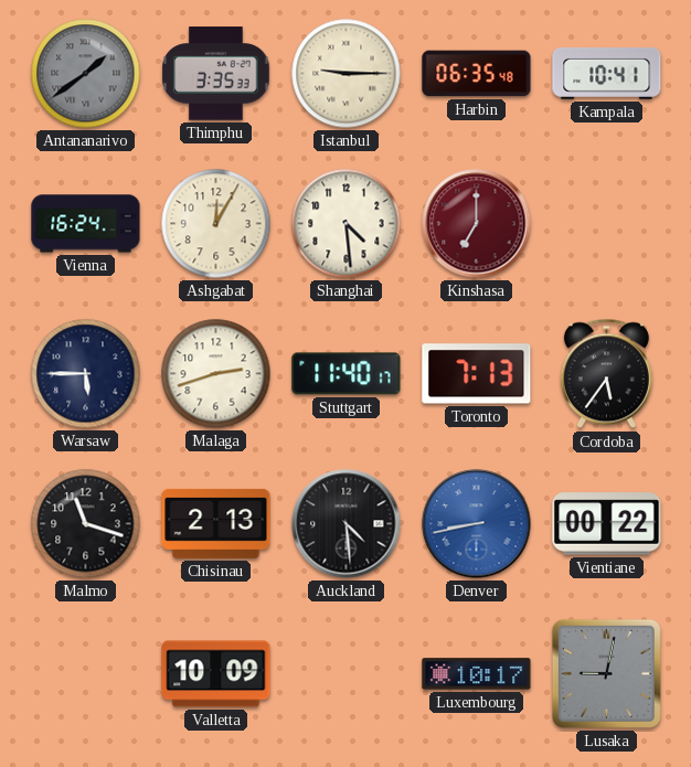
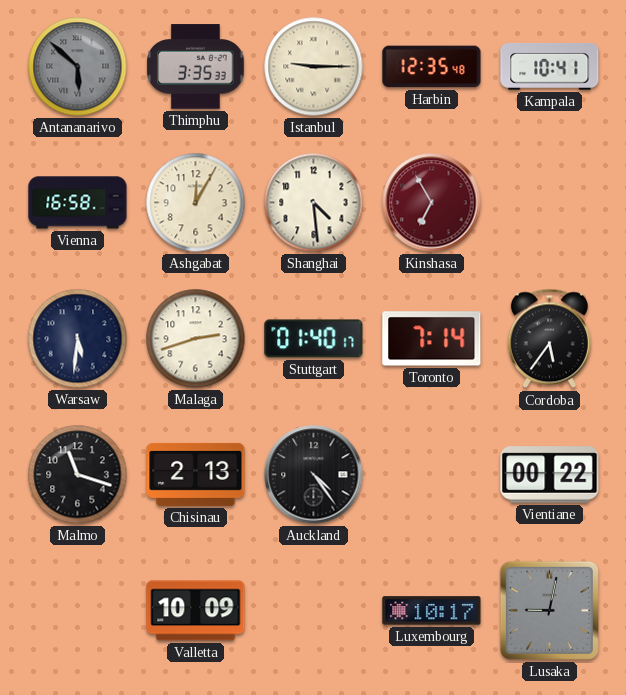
Antananarivo: 1:39 -> 5:52
Harbin: 06:35 -> 12:35
Vienna: 16:24 -> 16:58
Kinshasa: 7:00 -> 6:55
Warsaw: 5:45 -> 5:31
Stuttgart: 11:40 -> 01:40
Toronto: 7:13 -> 7:14
Auckland: 4:29 -> 4:24
Denver: 8:43 -> none
